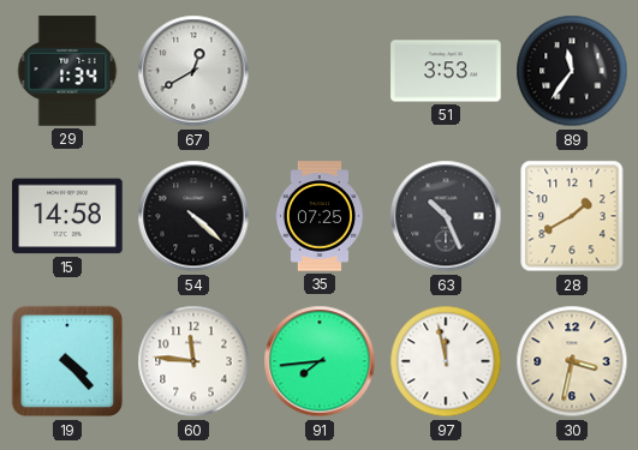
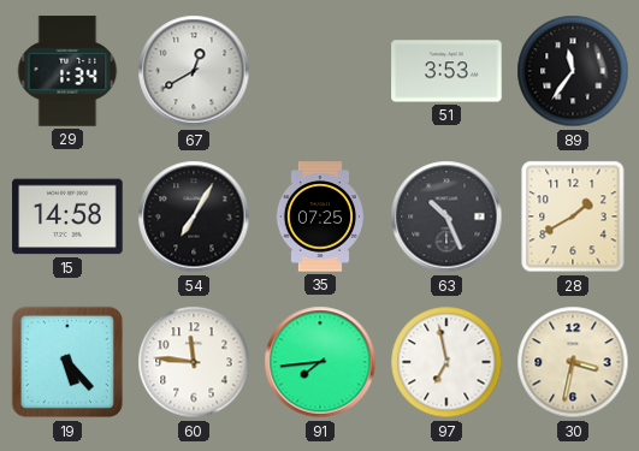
54: 4:22 -> 7:05
19: 4:23 -> 5:23
97: 11:58 -> 6:58
